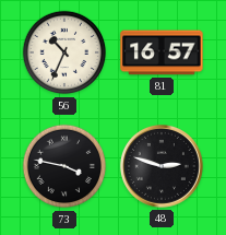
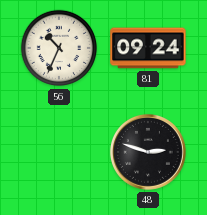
81: 16:57 -> 09:24
73: 3:47 -> none
